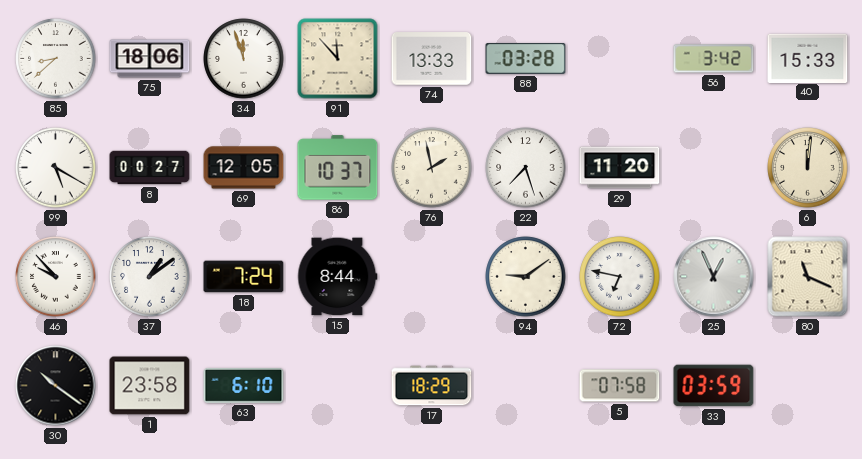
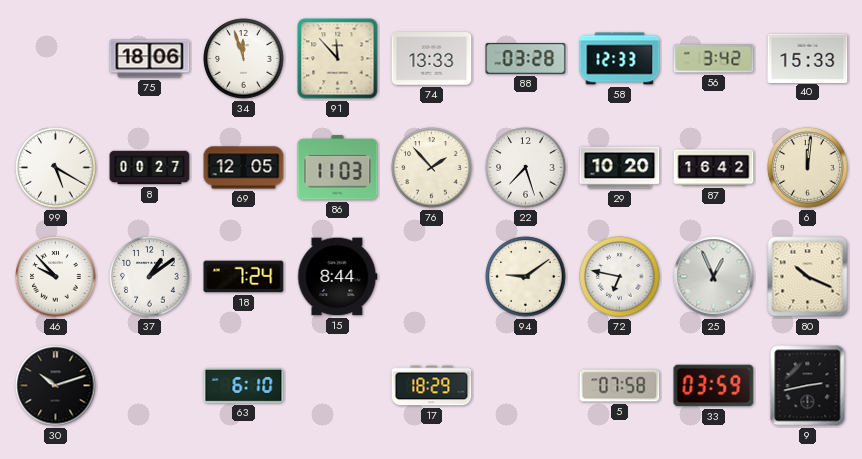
85: 8:38 -> none
58: none -> 12:33
86: 10:37 -> 11:03
76: 1:58 -> 1:53
29: 11:20 -> 10:20
87: none -> 16:42
80: 11:19 -> 10:19
30: 10:21 -> 10:12
1: 23:58 -> none
9: none -> 2:43
